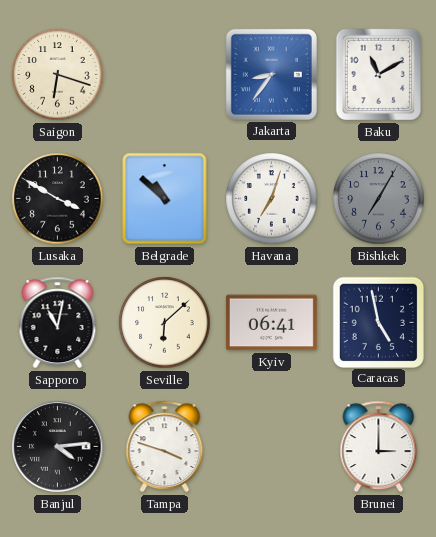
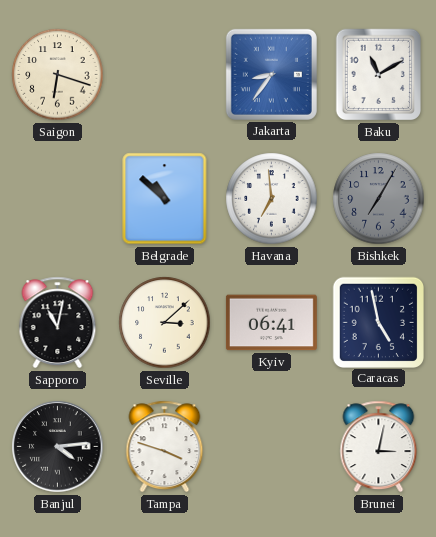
Lusaka: 3:50 -> none
Havana: 7:03 -> 6:59
Seville: 6:08 -> 3:08
Brunei: 3:00 -> 3:02
